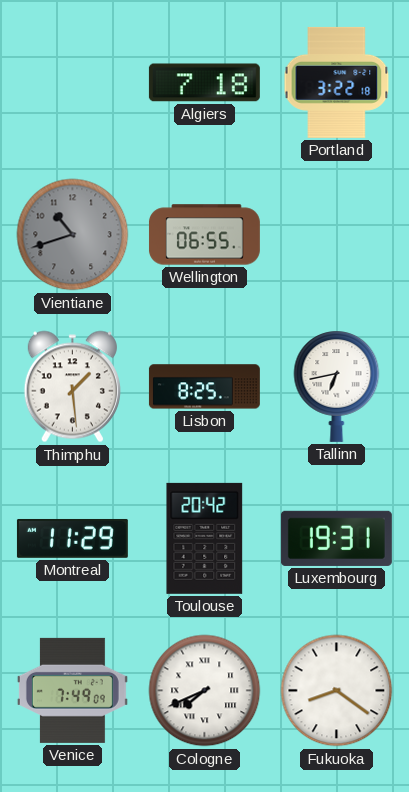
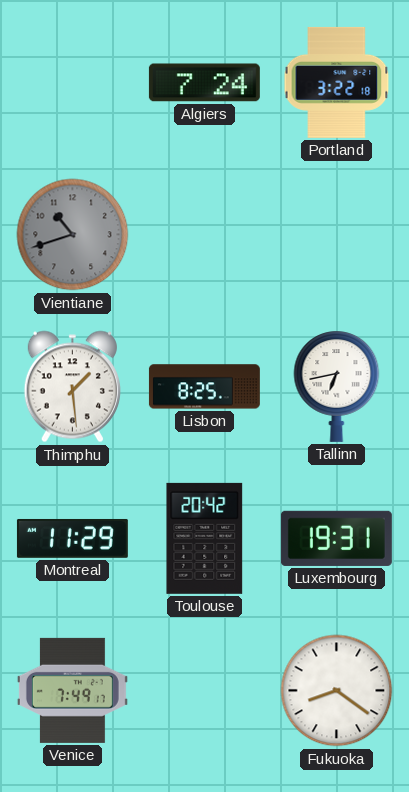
Algiers: 7:18 -> 7:24
Wellington: 06:55 -> none
Venice: 7:49:09 -> 7:49:17
Cologne: 7:41 -> none
